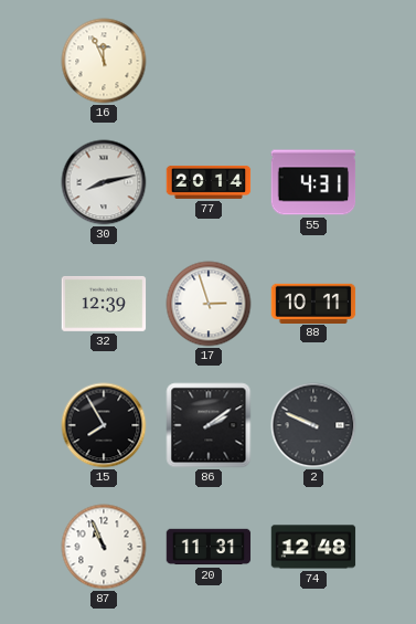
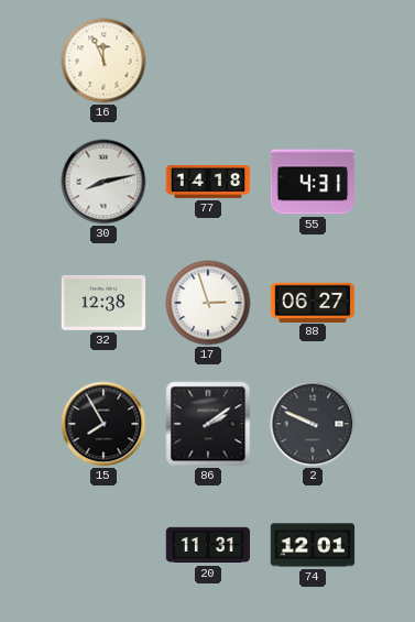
77: 20:14 -> 14:18
32: 12:39 -> 12:38
88: 10:11 -> 06:27
87: 10:56 -> none
74: 12:48 -> 12:01
